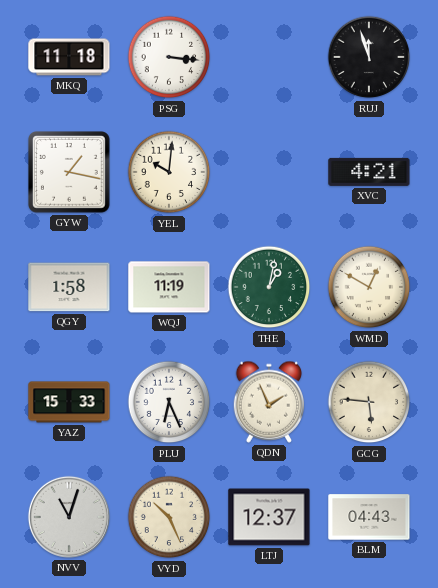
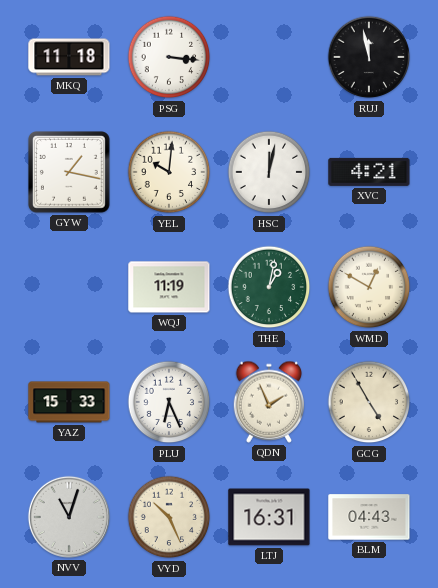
RUJ: 11:57 -> 11:58
HSC: none -> 12:02
QGY: 1:58 -> none
GCG: 5:46 -> 4:55
LTJ: 12:37 -> 16:31
